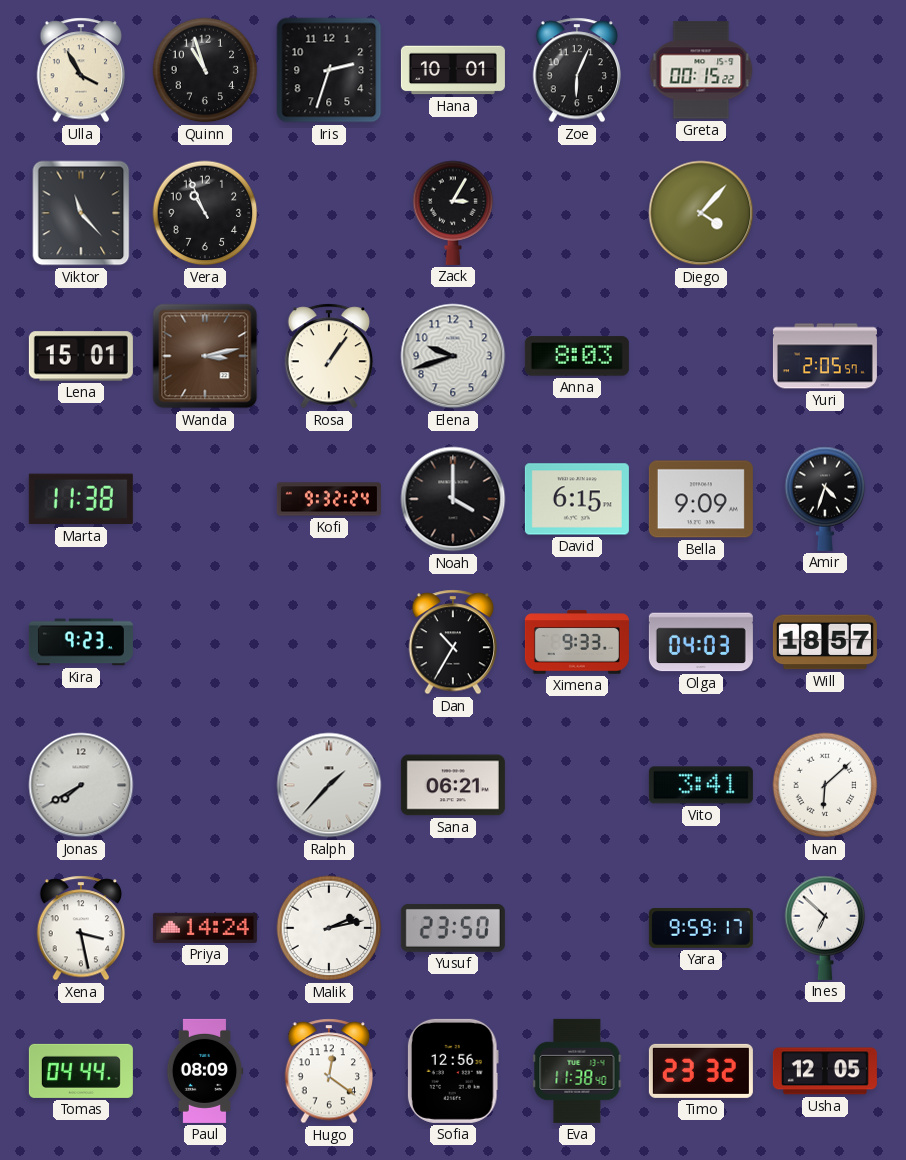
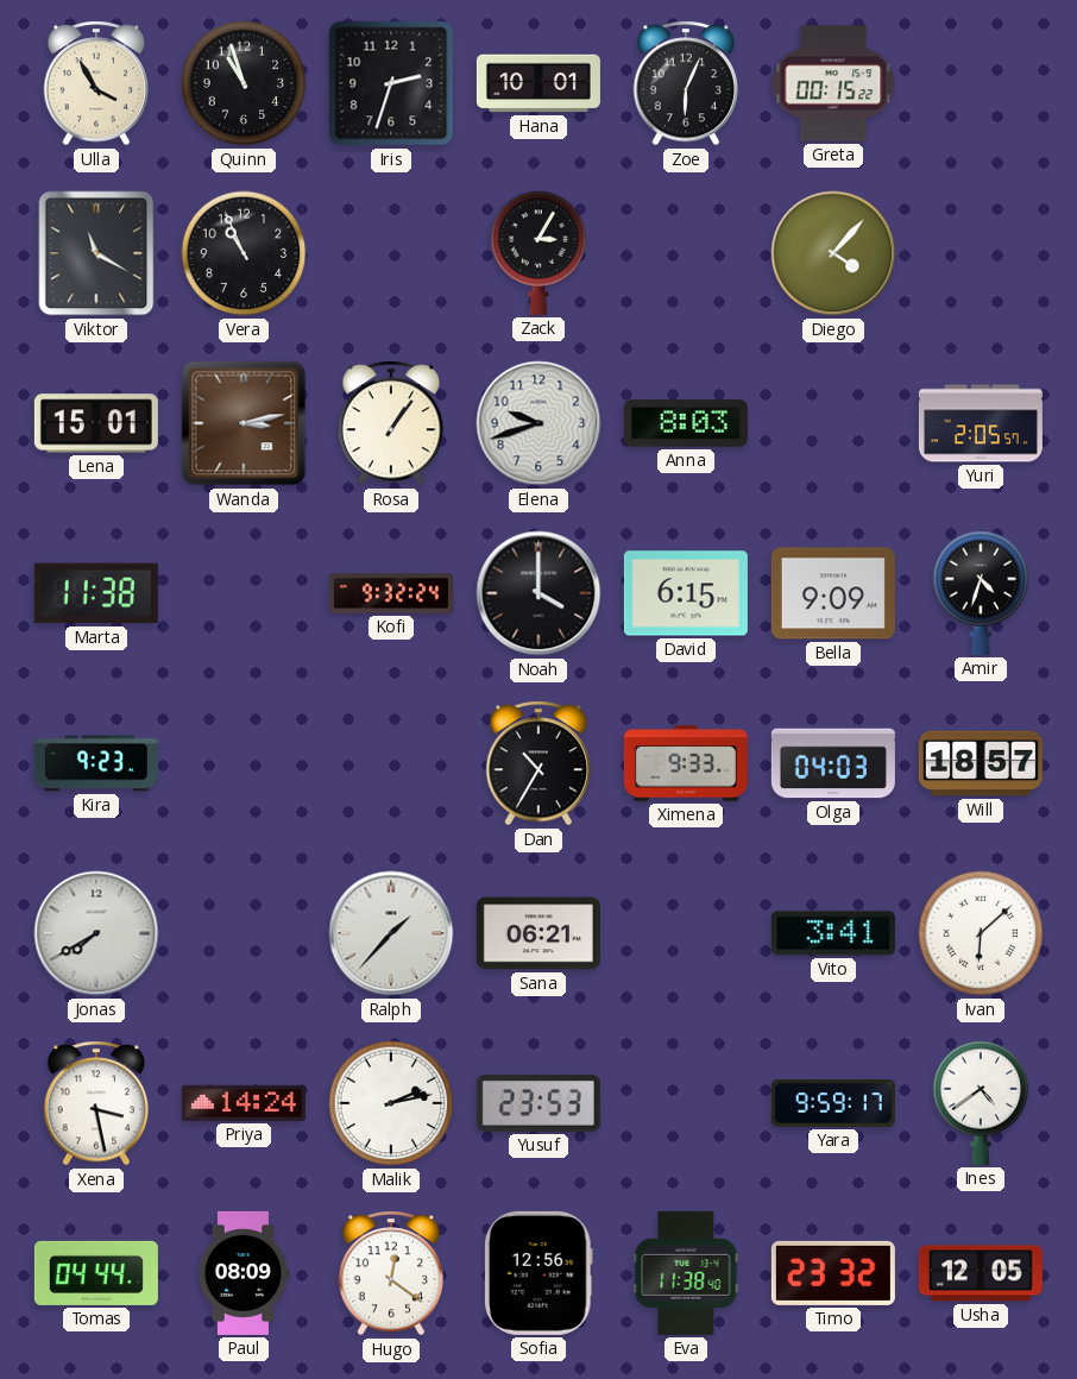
Viktor: 11:23 -> 11:20
Yusuf: 23:50 -> 23:53
Ines: 6:52 -> 4:39
